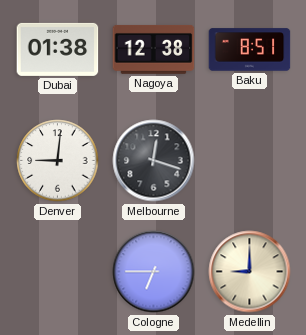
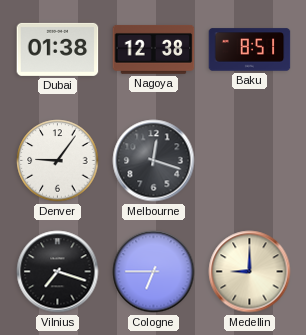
Denver: 9:01 -> 9:06
Vilnius: none -> 7:18
